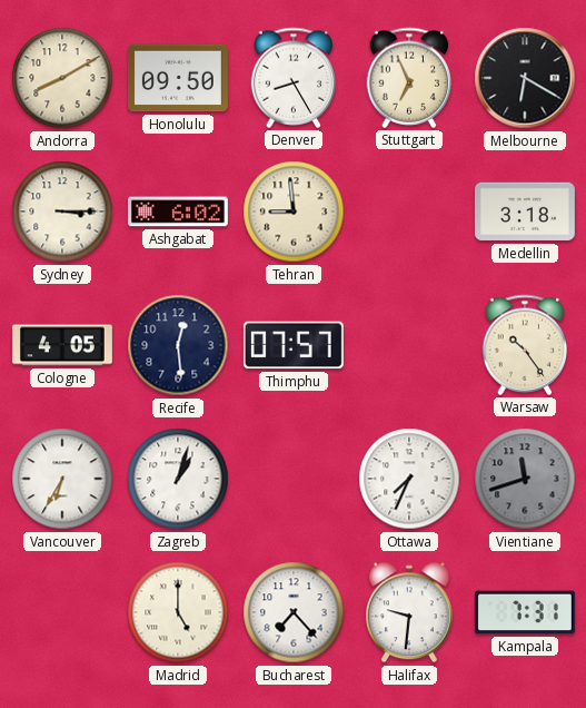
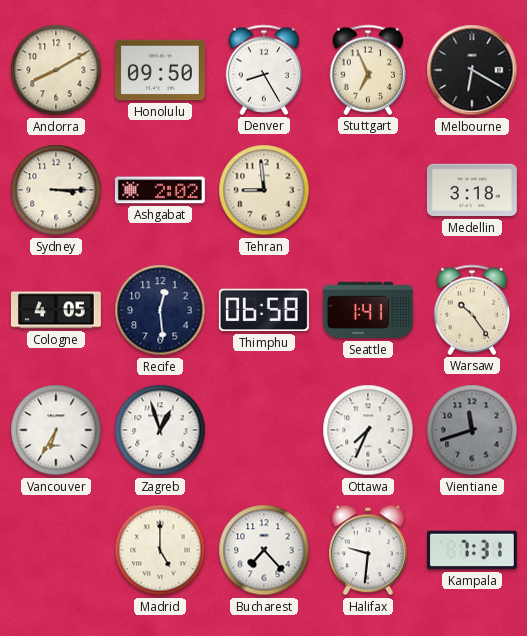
Ashgabat: 6:02 -> 2:02
Thimphu: 07:57 -> 06:58
Seattle: none -> 1:41
Zagreb: 1:03 -> 12:57
